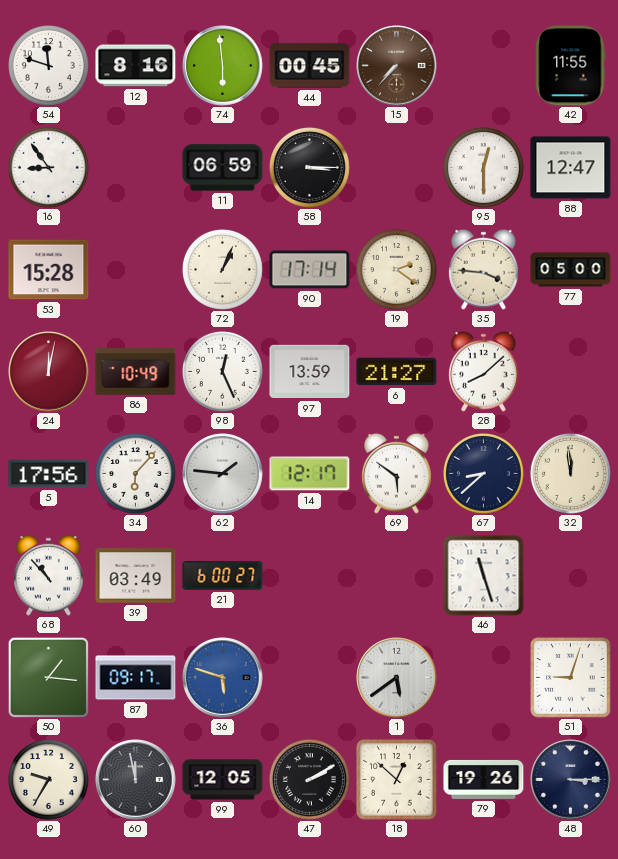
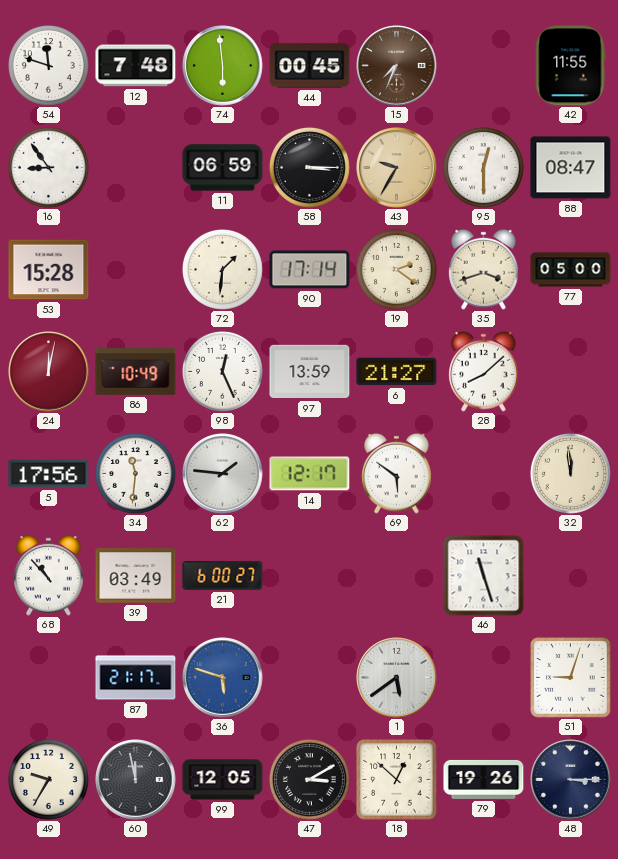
12: 8:16 -> 7:48
15: 7:37 -> 7:34
43: none -> 9:35
88: 12:47 -> 08:47
72: 1:04 -> 1:31
35: 3:46 -> 3:42
34: 6:07 -> 11:31
67: 8:38 -> none
50: 1:16 -> none
87: 09:17 -> 21:17
47: 2:10 -> 3:10
